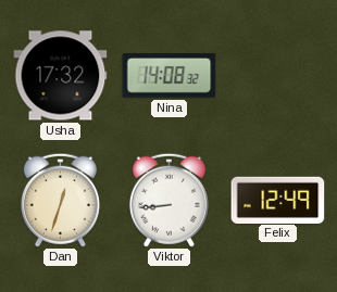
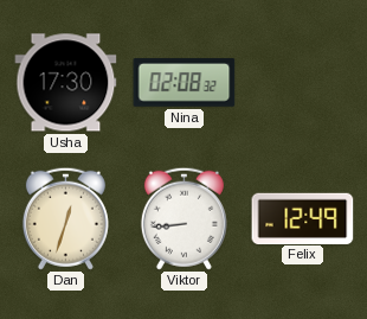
Usha: 17:32 -> 17:30
Nina: 14:08 -> 02:08
